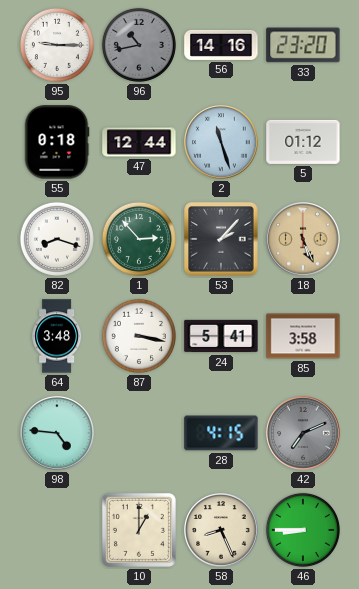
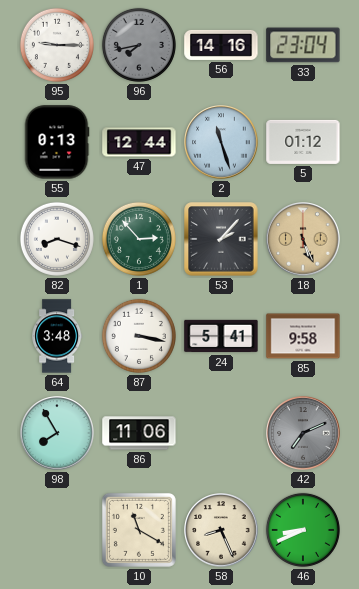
96: 10:43 -> 7:43
33: 23:20 -> 23:04
55: 0:18 -> 0:13
85: 3:58 -> 9:58
98: 4:46 -> 7:55
86: none -> 11:06
28: 4:15 -> none
10: 1:00 -> 11:20
46: 8:45 -> 8:41
